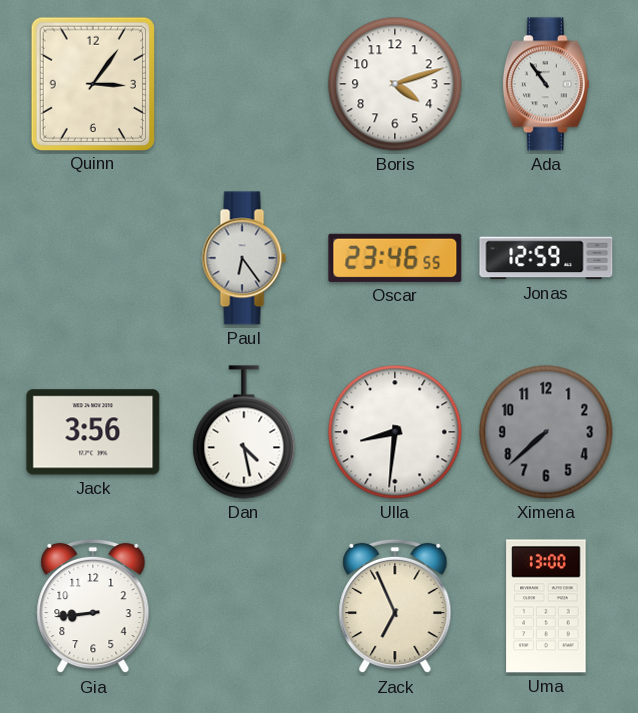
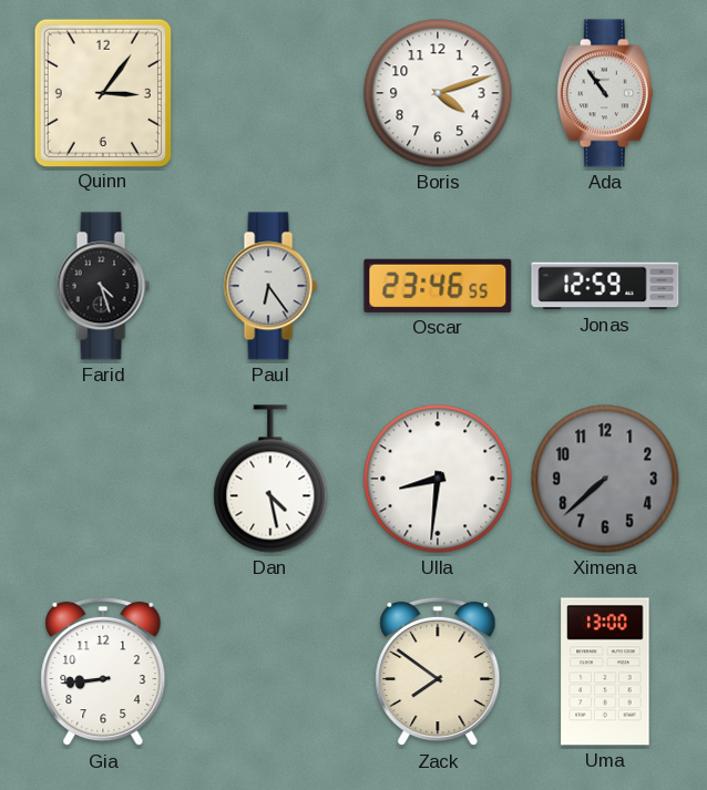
Farid: none -> 4:27
Jack: 3:56 -> none
Zack: 6:56 -> 7:51
